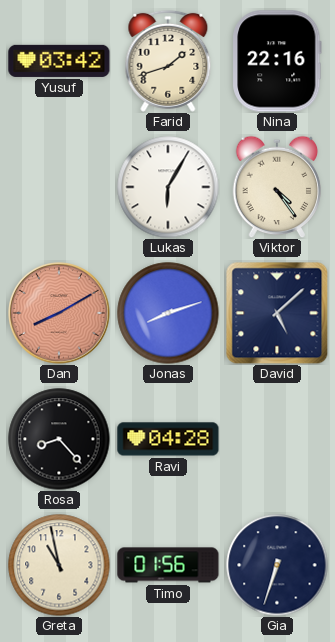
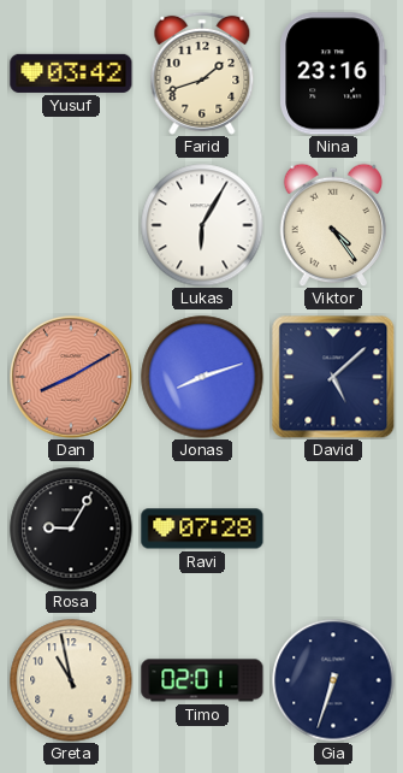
Nina: 22:16 -> 23:16
Rosa: 8:23 -> 9:05
Ravi: 04:28 -> 07:28
Timo: 01:56 -> 02:01
